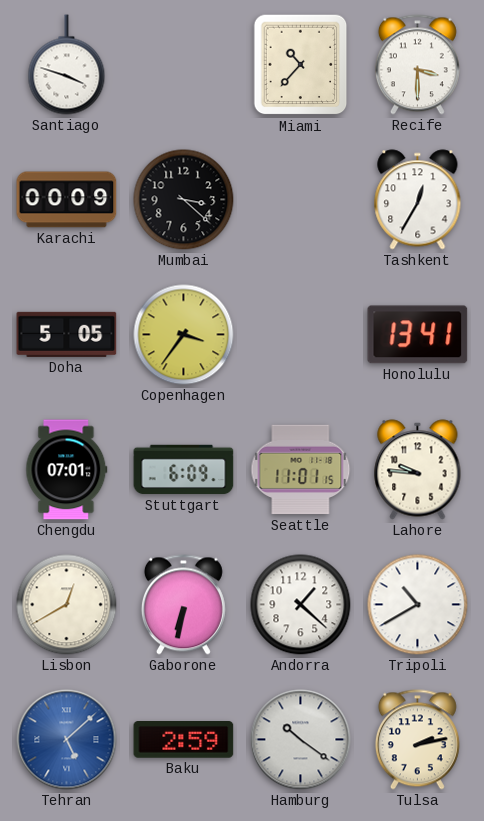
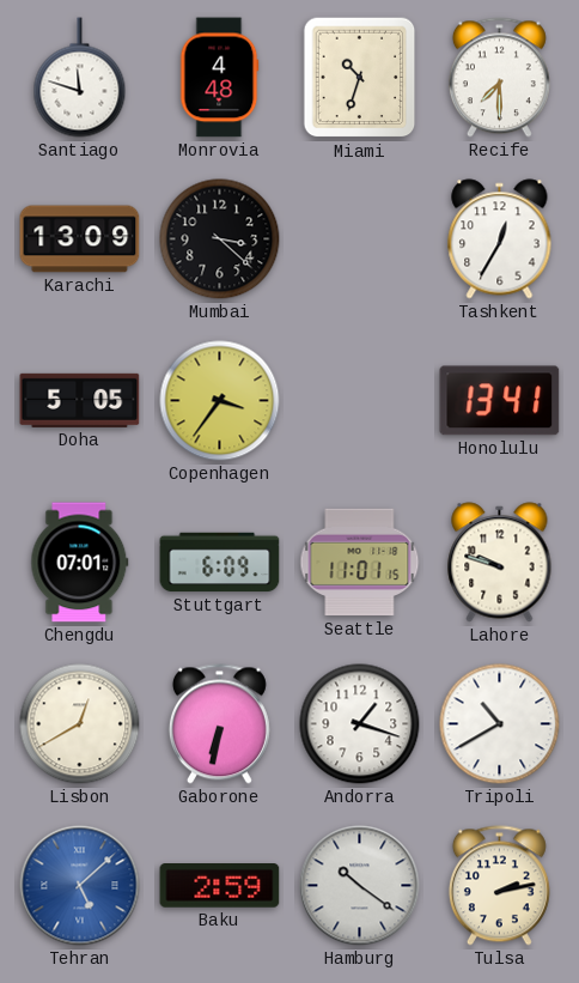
Santiago: 3:48 -> 11:48
Monrovia: none -> 4:48
Miami: 10:37 -> 10:33
Recife: 3:30 -> 7:30
Karachi: 00:09 -> 13:09
Lahore: 9:46 -> 9:48
Andorra: 1:22 -> 1:18
